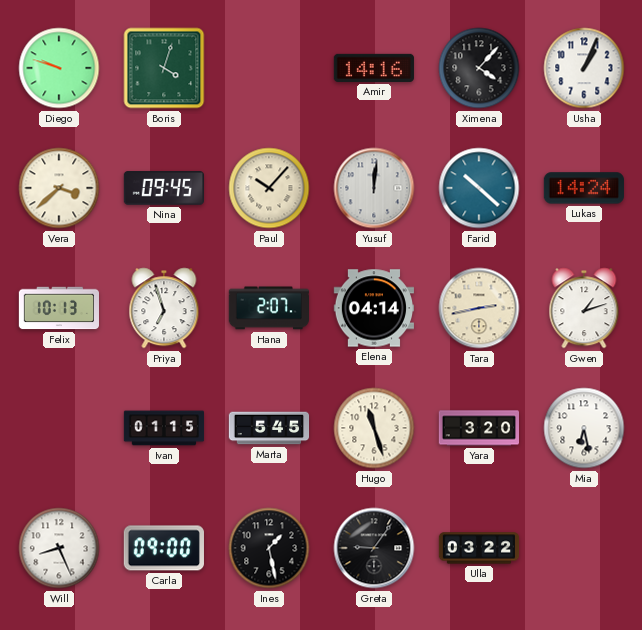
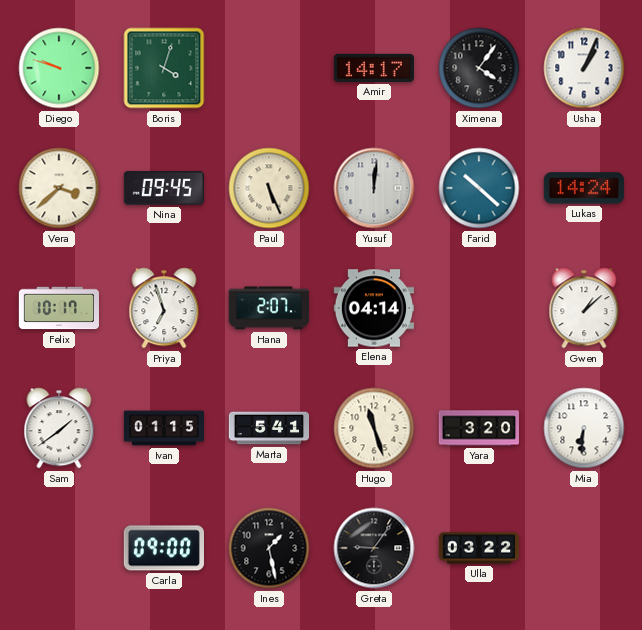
Amir: 14:16 -> 14:17
Ximena: 4:07 -> 4:06
Paul: 10:07 -> 5:26
Felix: 10:13 -> 10:17
Tara: 2:43 -> none
Gwen: 1:12 -> 1:08
Sam: none -> 1:39
Marta: 5:45 -> 5:41
Mia: 6:28 -> 6:31
Will: 8:26 -> none
